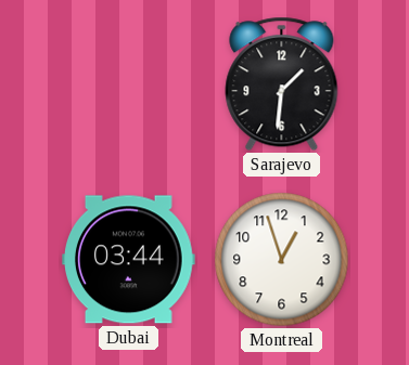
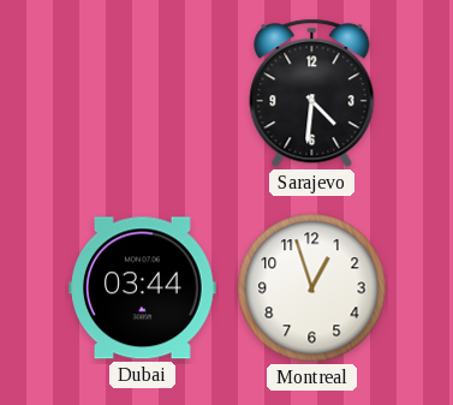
Sarajevo: 1:31 -> 4:31
